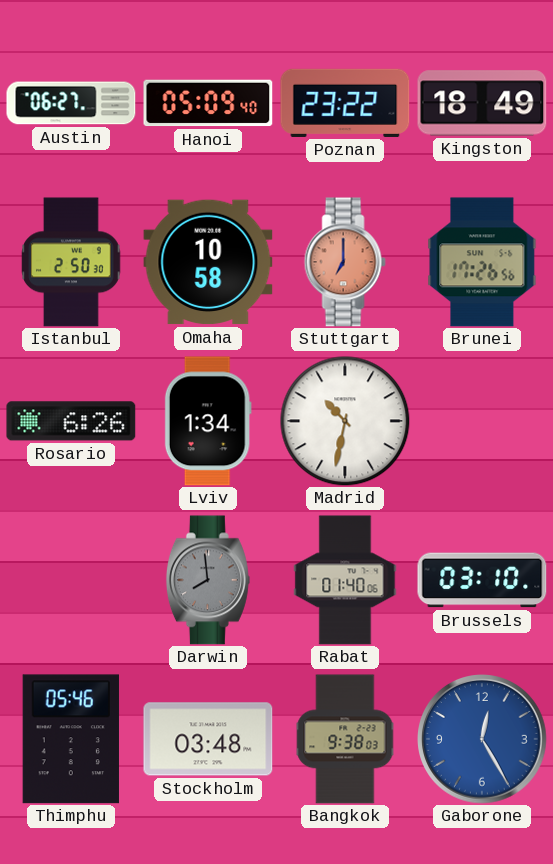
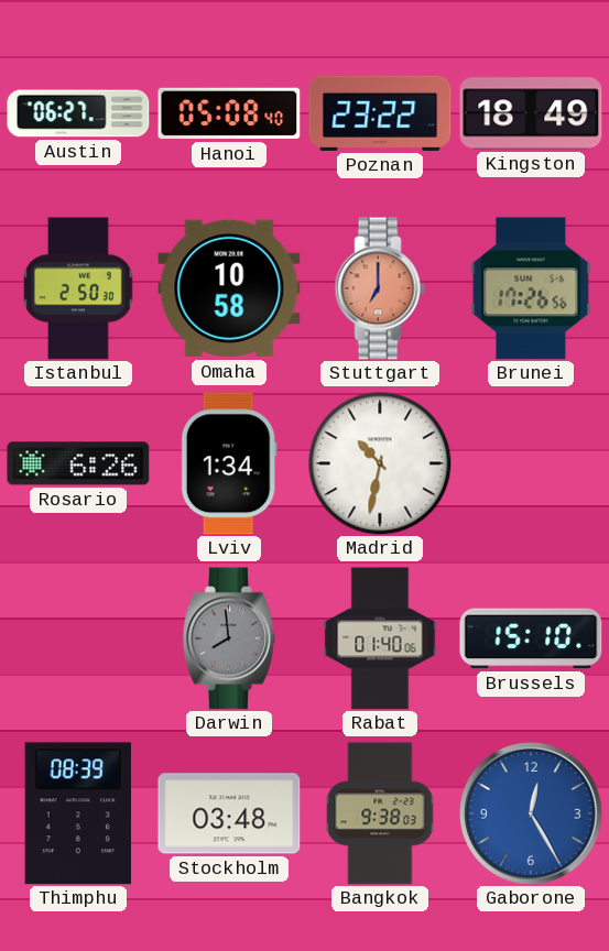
Hanoi: 05:09 -> 05:08
Brussels: 03:10 -> 15:10
Thimphu: 05:46 -> 08:39
